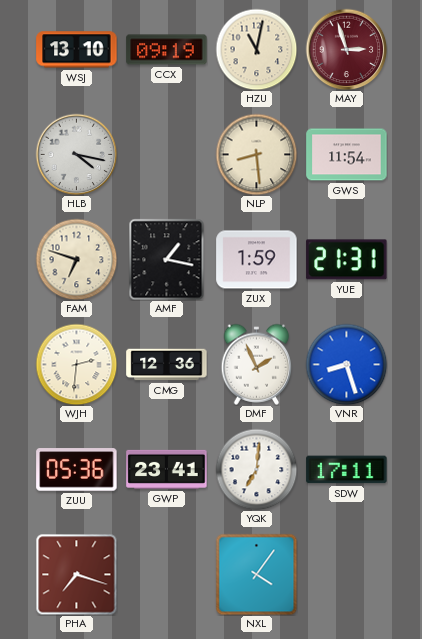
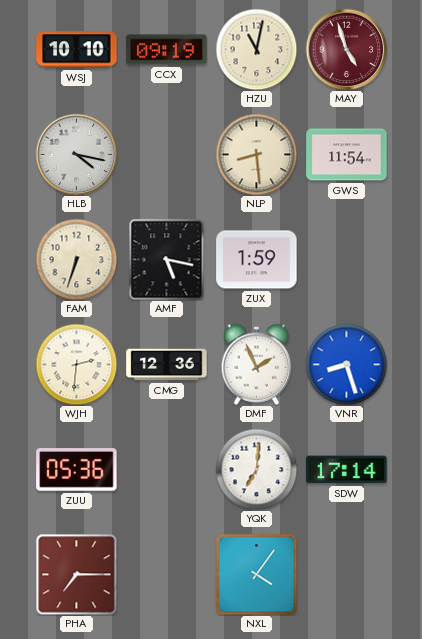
WSJ: 13:10 -> 10:10
MAY: 2:57 -> 4:57
FAM: 6:48 -> 6:33
AMF: 1:17 -> 5:17
YUE: 21:31 -> none
GWP: 23:41 -> none
SDW: 17:11 -> 17:14
PHA: 7:18 -> 7:15
